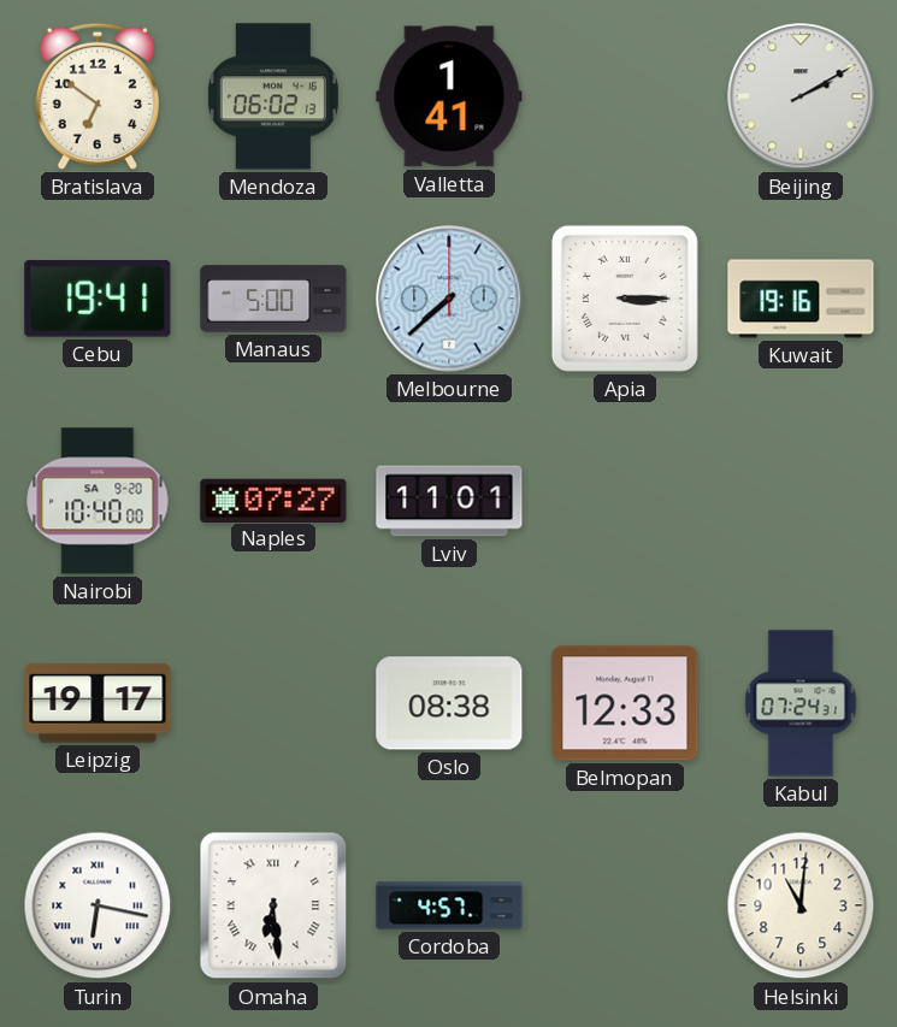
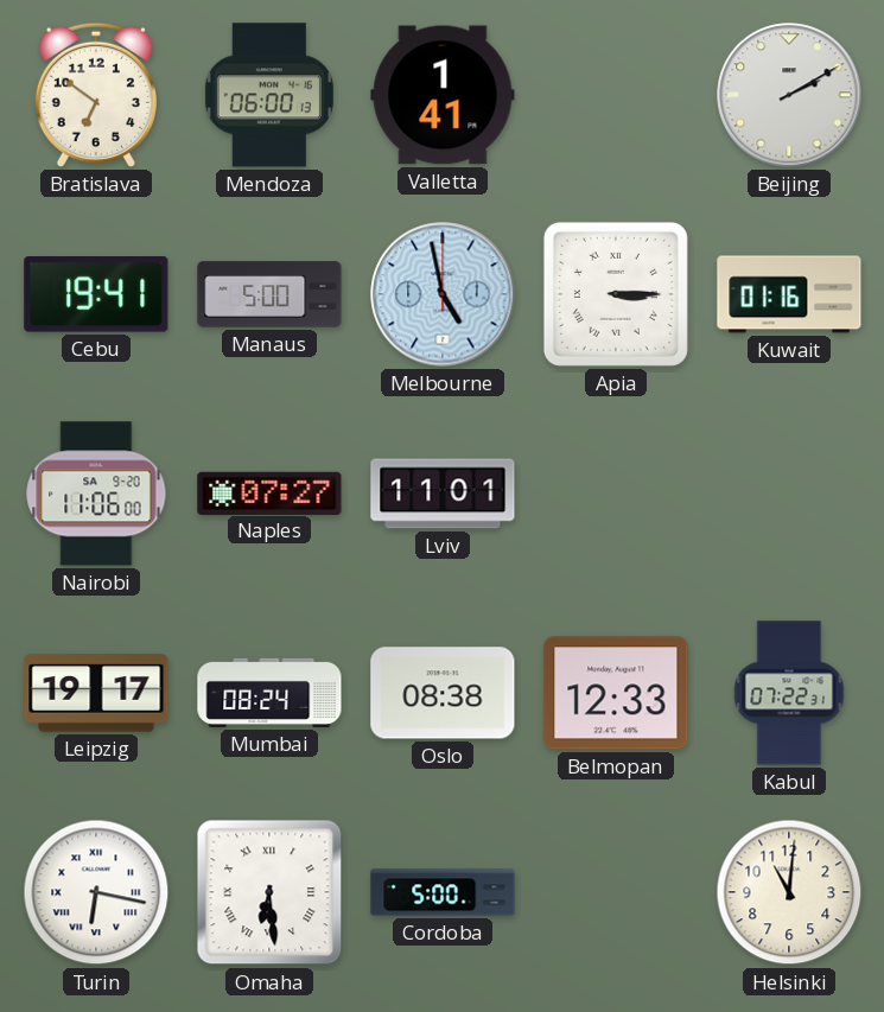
Mendoza: 06:02 -> 06:00
Melbourne: 7:38 -> 4:58
Kuwait: 19:16 -> 01:16
Nairobi: 10:40 -> 11:06
Mumbai: none -> 08:24
Kabul: 07:24 -> 07:22
Cordoba: 4:57 -> 5:00
